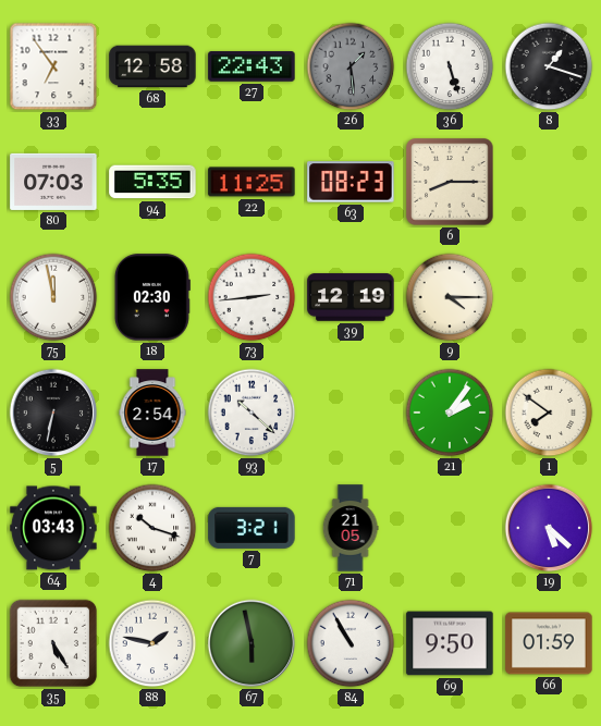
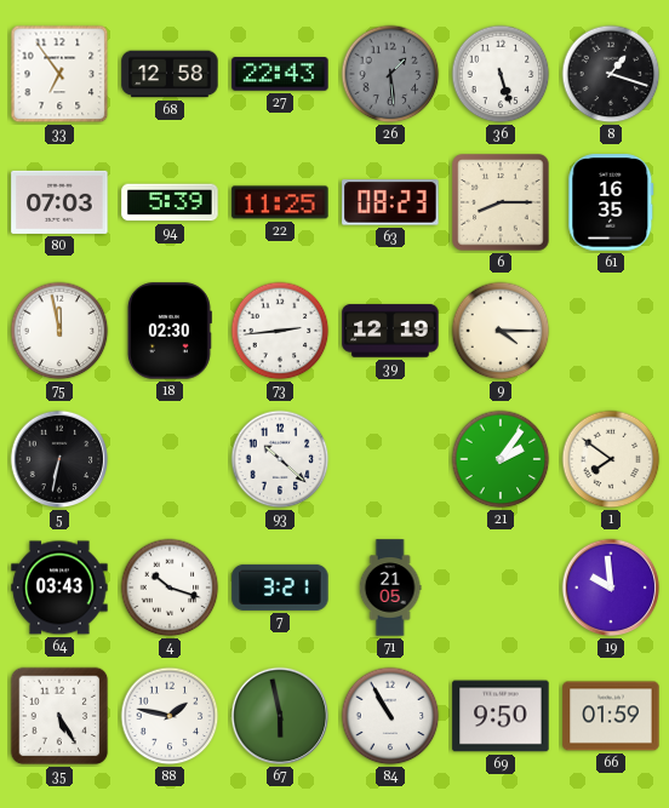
94: 5:35 -> 5:39
61: none -> 16:35
17: 2:54 -> none
19: 5:22 -> 9:59
